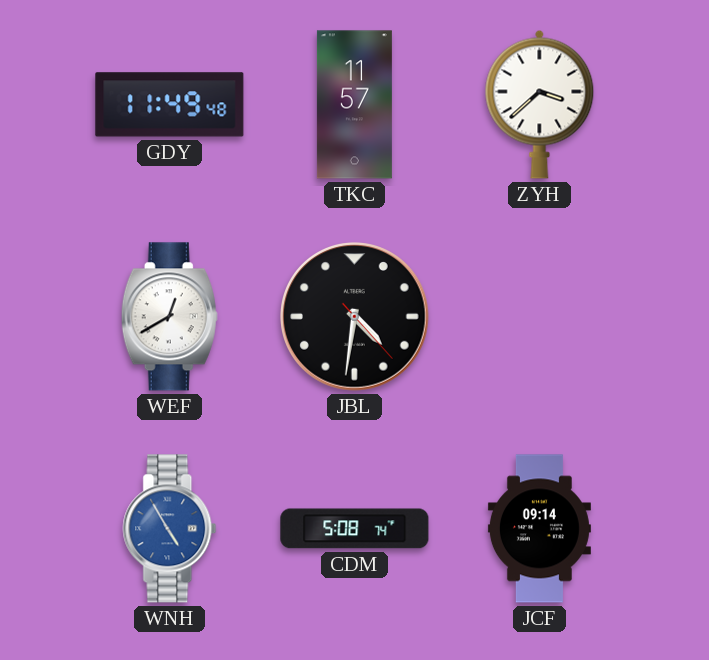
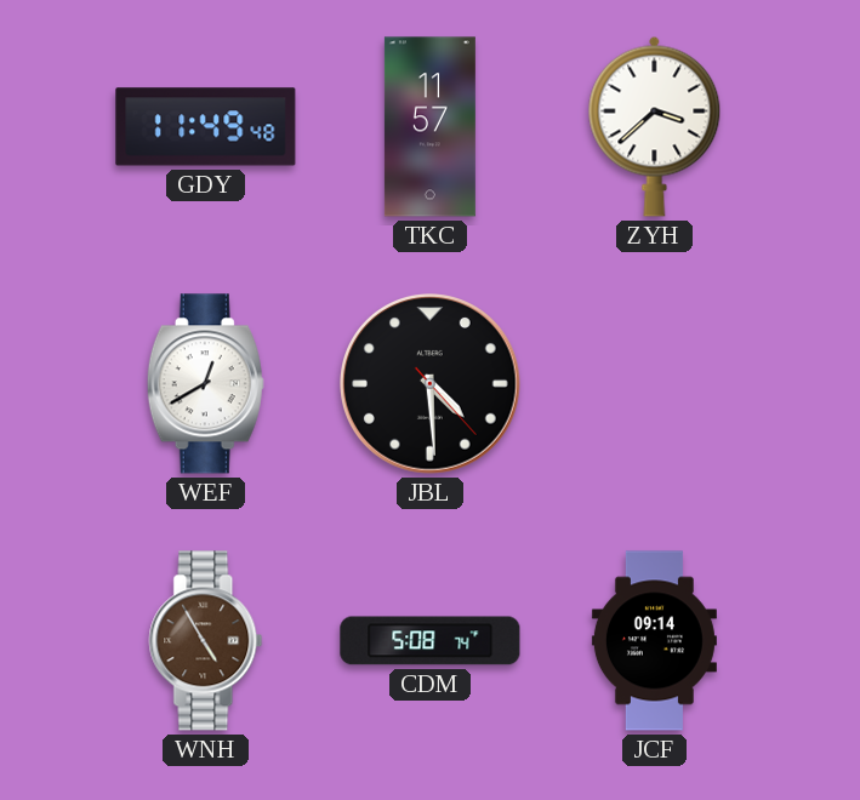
JBL: 4:31 -> 4:29
WNH dial: blue -> brown
